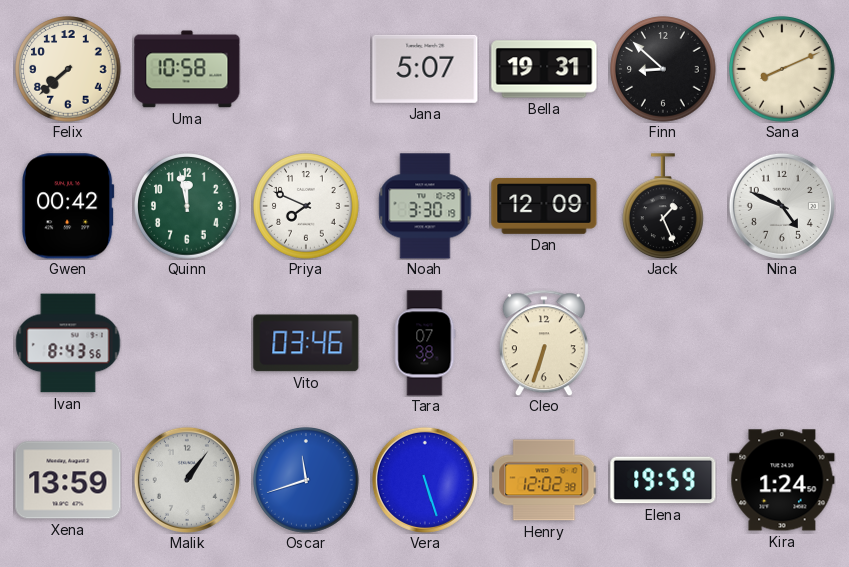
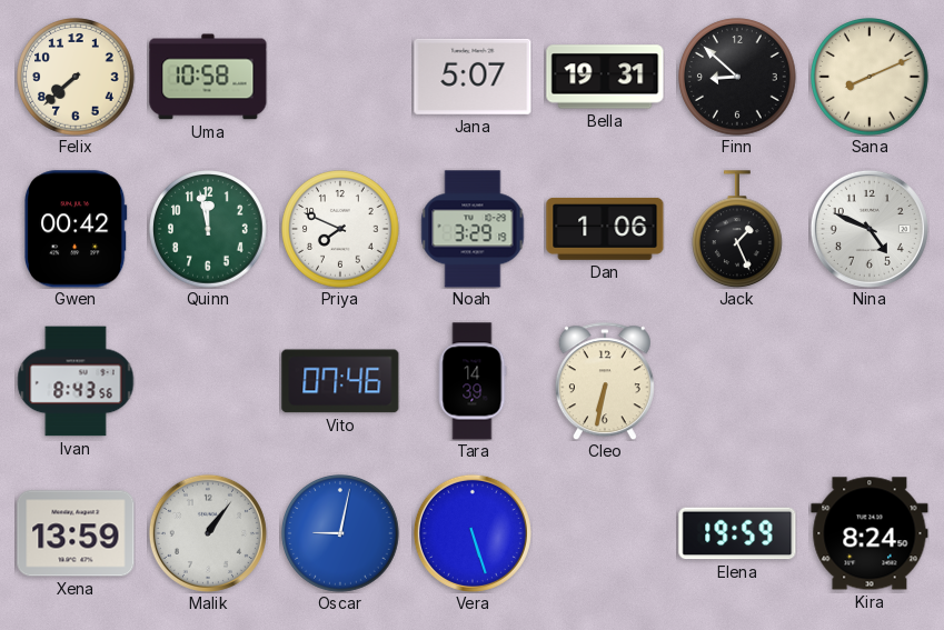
Noah: 3:30 -> 3:29
Dan: 12:09 -> 1:06
Vito: 03:46 -> 07:46
Tara: 07:38 -> 14:39
Cleo: 6:33 -> 6:32
Oscar: 11:42 -> 9:02
Henry: 12:02 -> none
Kira: 1:24 -> 8:24
